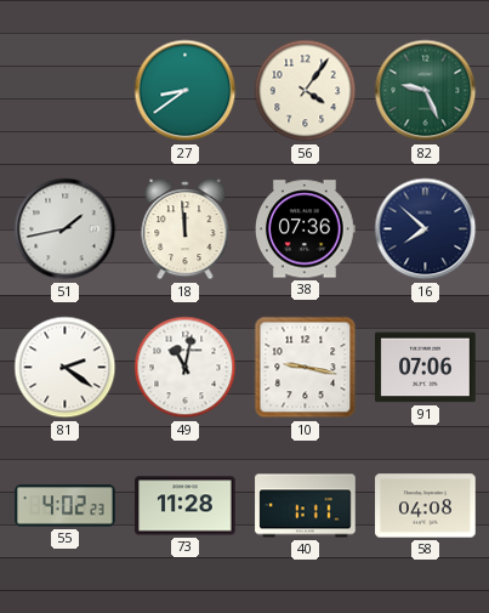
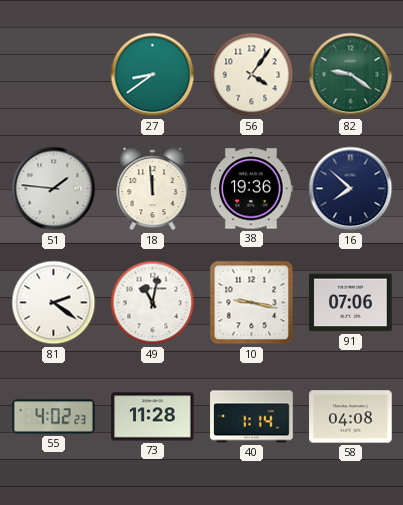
82: 9:26 -> 9:21
51: 1:43 -> 1:46
38: 07:36 -> 19:36
40: 1:11 -> 1:14
